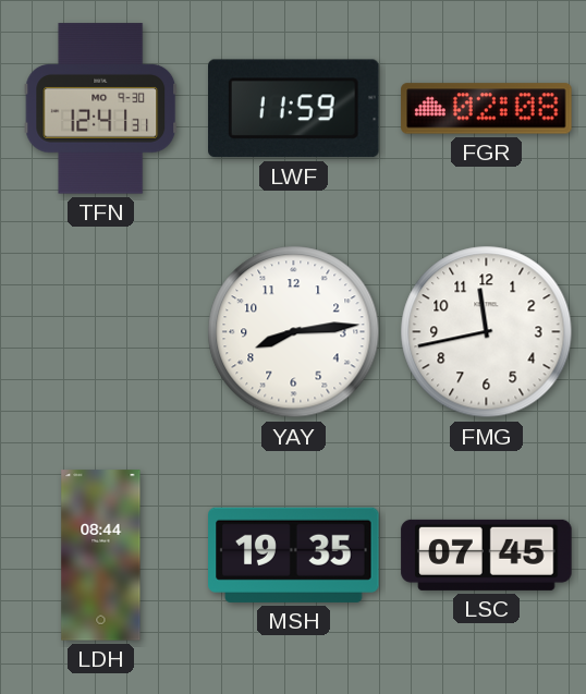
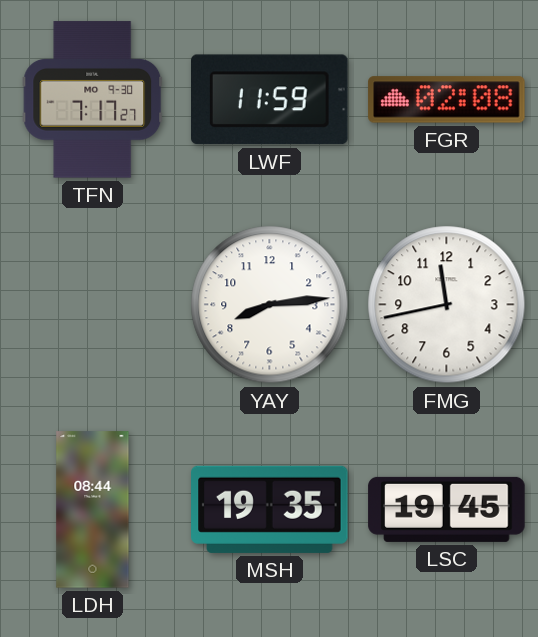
TFN: 12:41 -> 7:17
LSC: 07:45 -> 19:45
